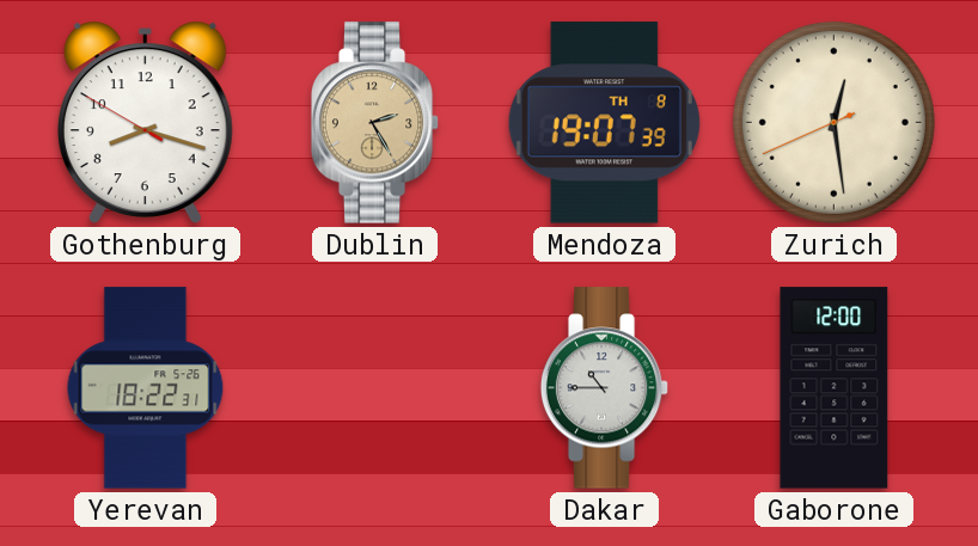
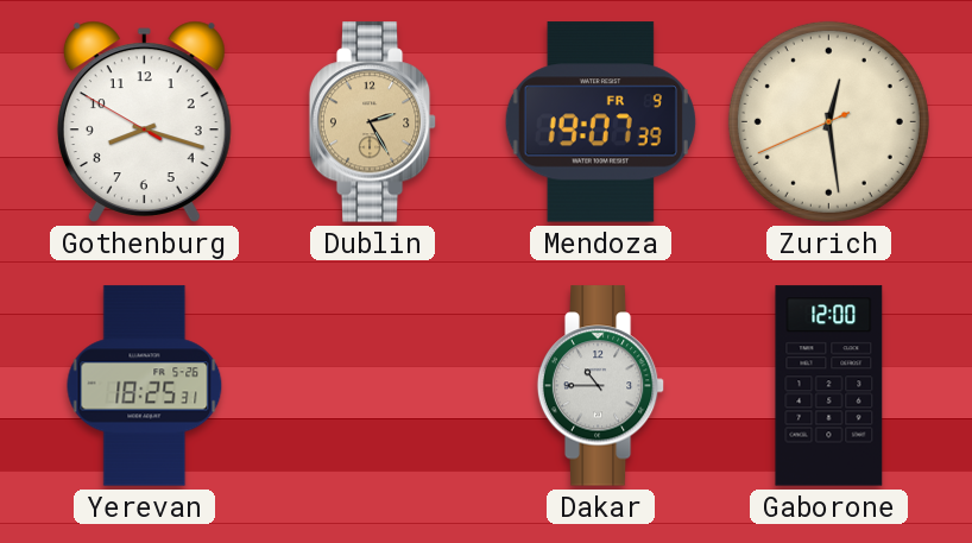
Mendoza date: TH 8 -> FR 9
Yerevan: 18:22 -> 18:25
